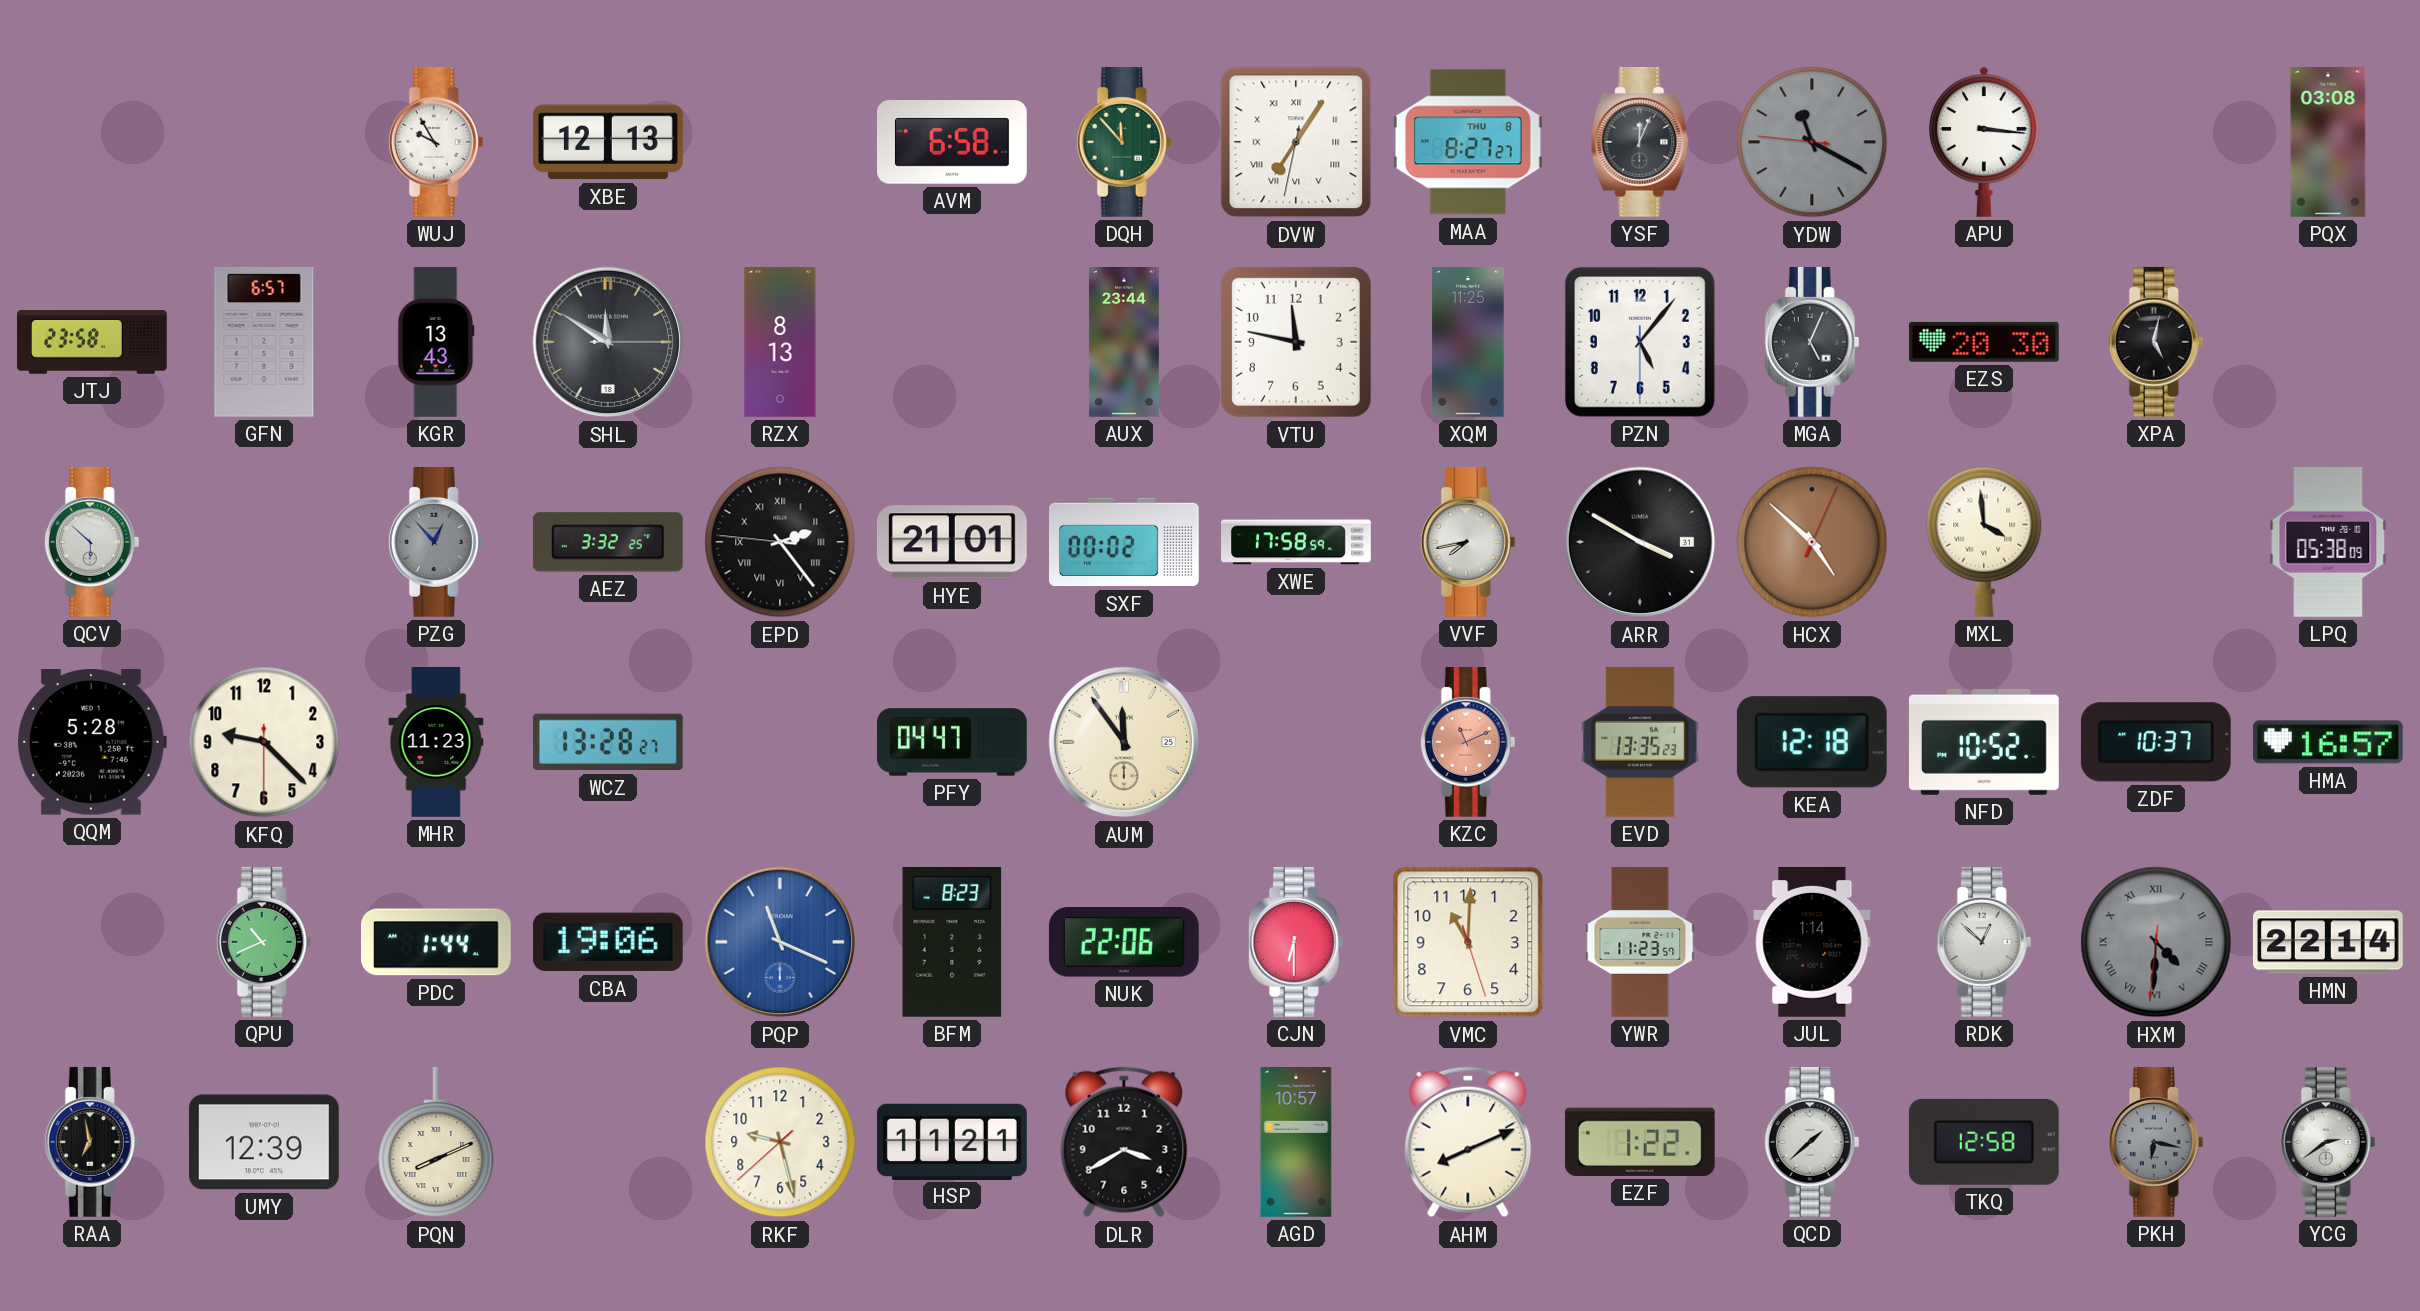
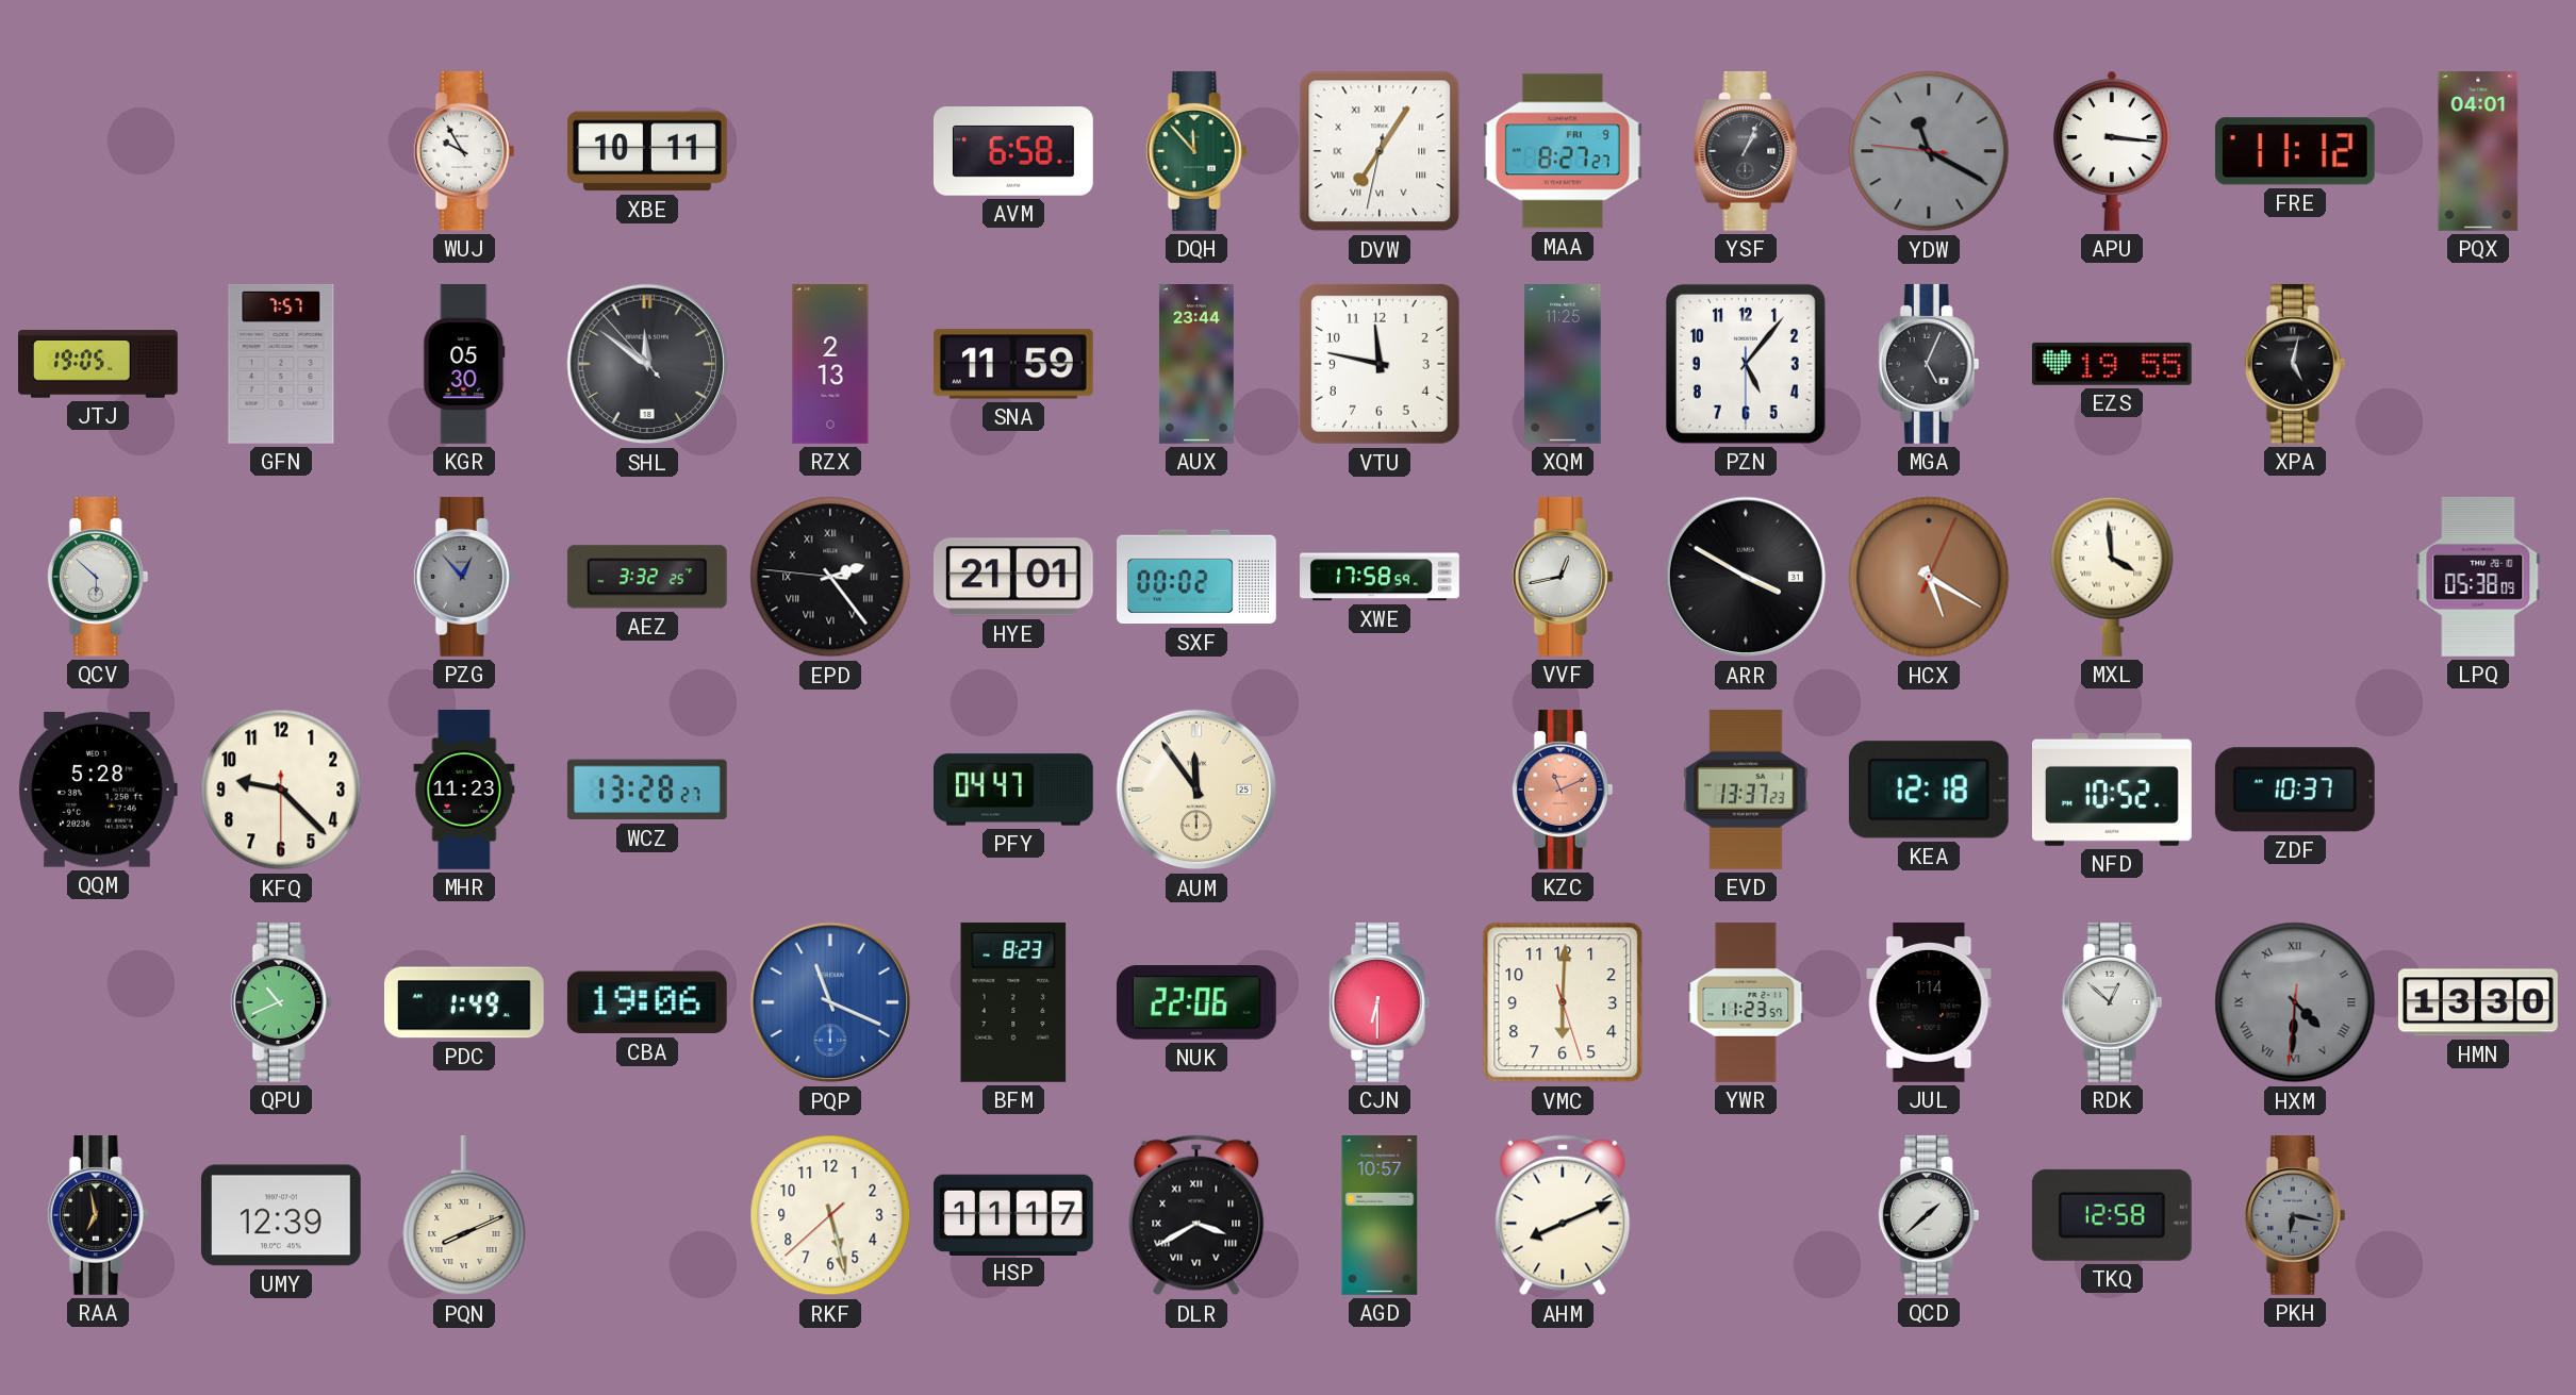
XBE: 12:13 -> 10:11
MAA date: THU 8 -> FRI 9
YSF: 12:04 -> 1:04
FRE: none -> 11:12
PQX: 03:08 -> 04:01
JTJ: 23:58 -> 19:05
GFN: 6:57 -> 7:57
KGR: 13:43 -> 05:30
SHL: 11:50:15 -> 11:50:53
RZX: 8:13 -> 2:13
SNA: none -> 11:59
EZS: 20:30 -> 19:55
VVF: 7:43 -> 12:43
HCX: 4:52 -> 5:20
EVD: 13:35 -> 13:37
HMA: 16:57 -> none
PDC: 1:44 -> 1:49
VMC: 11:00 -> 6:00
HMN: 22:14 -> 13:30
RKF: 9:27 -> 5:27
HSP: 11:21 -> 11:17
DLR numerals: Arabic -> Roman
EZF: 1:22 -> none
YCG: 2:39 -> none
